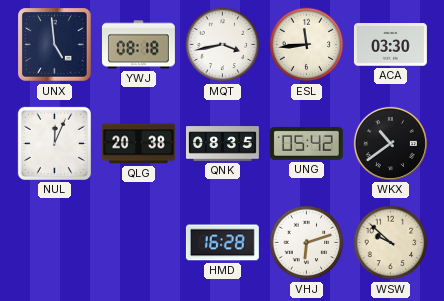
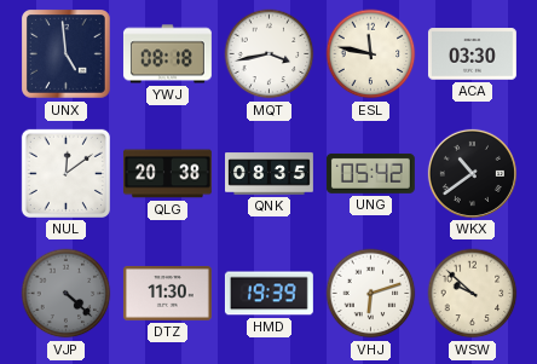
ESL: 11:44 -> 11:47
NUL: 12:04 -> 12:09
VJP: none -> 4:22
DTZ: none -> 11:30
HMD: 16:28 -> 19:39
